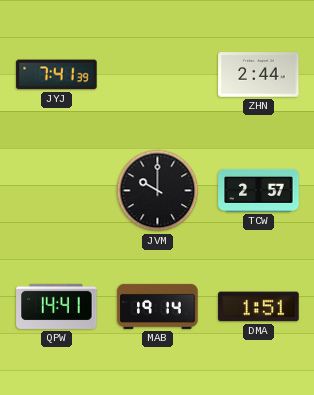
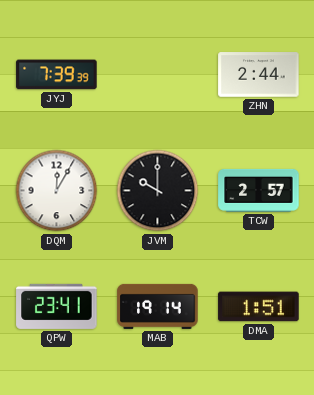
JYJ: 7:41 -> 7:39
DQM: none -> 12:05
QPW: 14:41 -> 23:41
